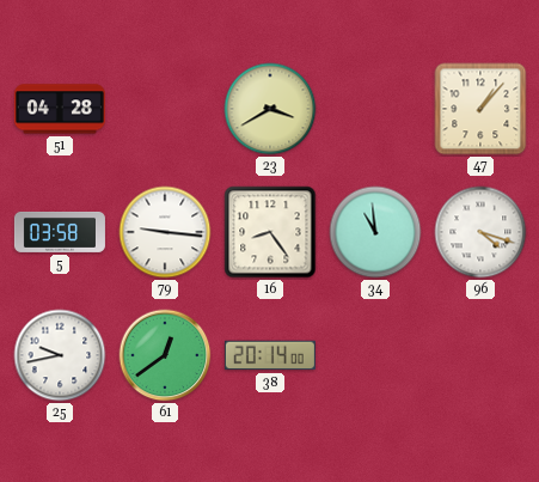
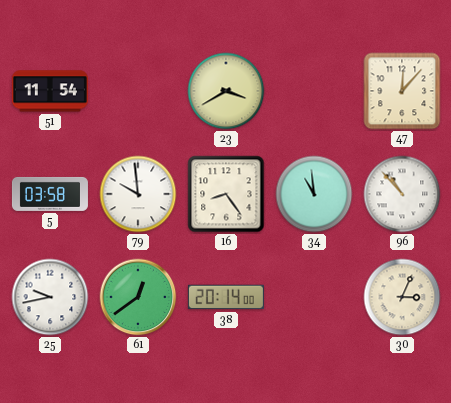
51: 04:28 -> 11:54
47: 1:07 -> 12:07
79: 9:16 -> 9:59
96: 4:18 -> 10:53
30: none -> 3:04
